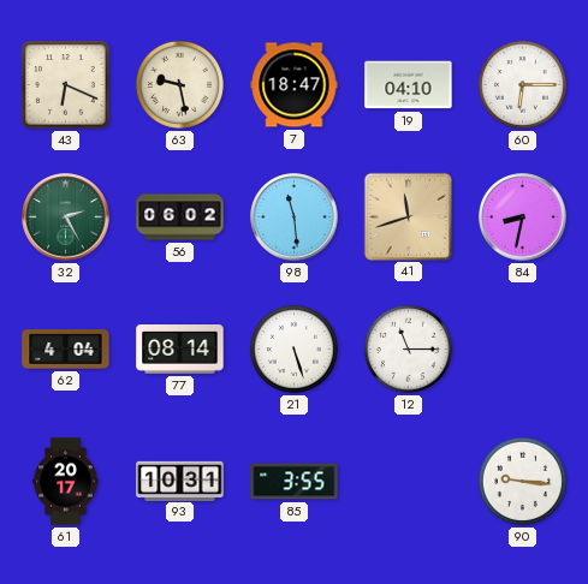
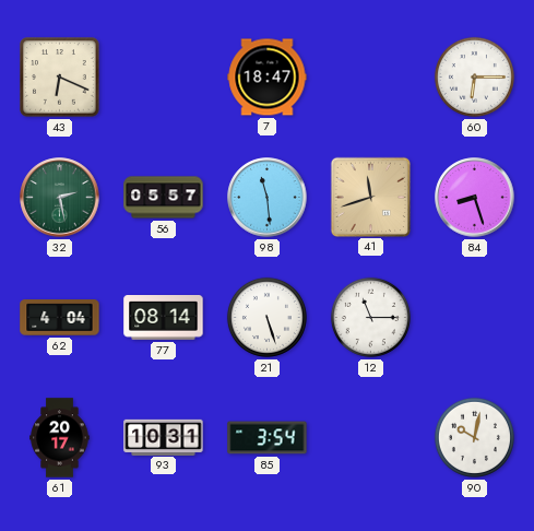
63: 9:28 -> none
19: 04:10 -> none
32: 2:25 -> 2:28
56: 06:02 -> 05:57
84: 8:32 -> 8:27
85: 3:55 -> 3:54
90: 9:16 -> 10:02
